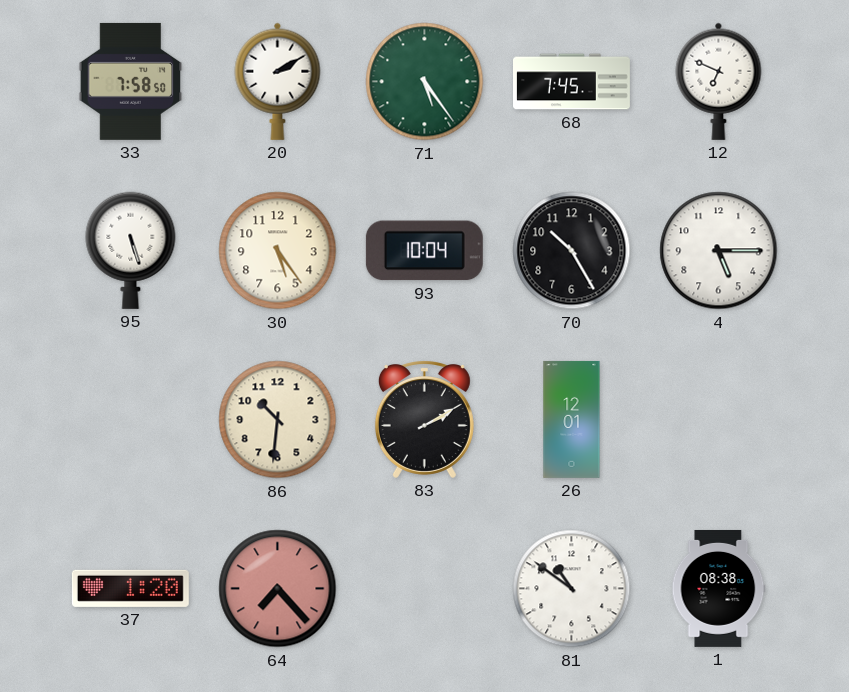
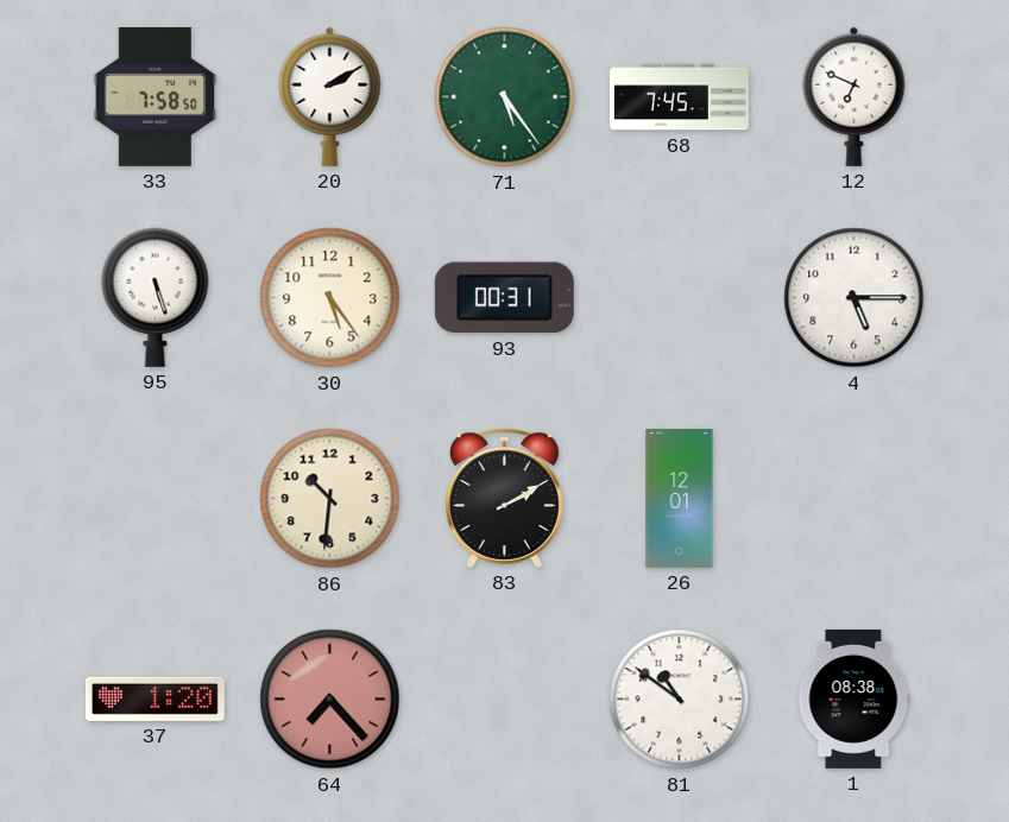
93: 10:04 -> 00:31
70: 10:25 -> none
